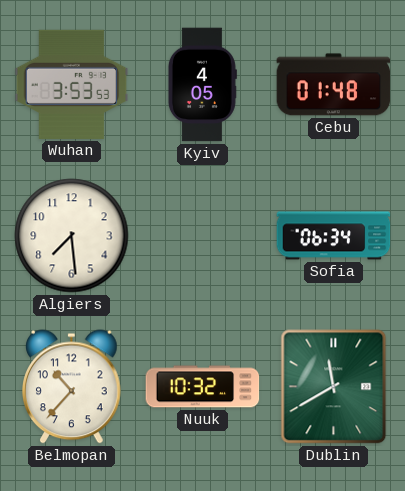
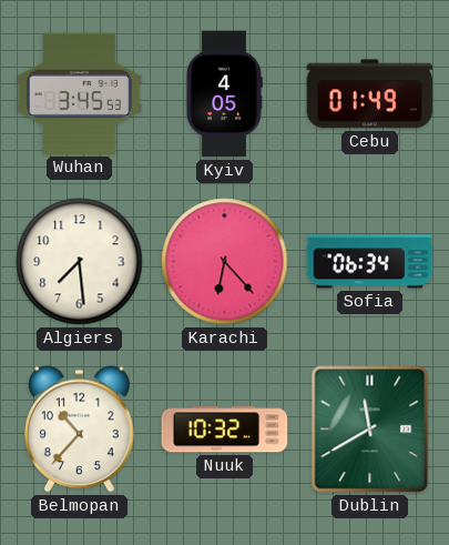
Wuhan: 3:53 -> 3:45
Cebu: 01:48 -> 01:49
Karachi: none -> 6:23
